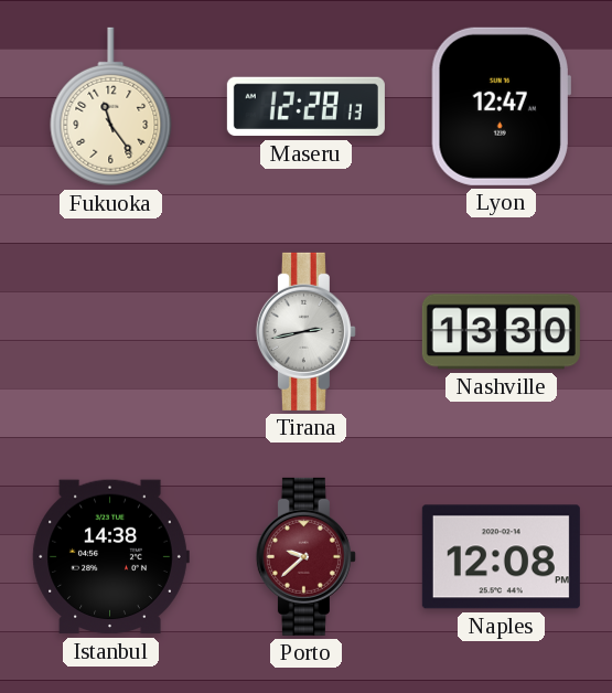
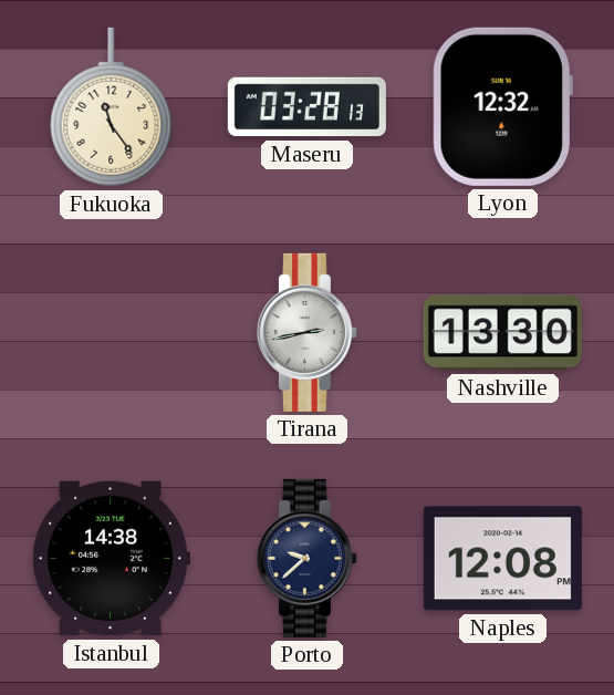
Maseru: 12:28 -> 03:28
Lyon: 12:47 -> 12:32
Porto dial: burgundy -> navy
